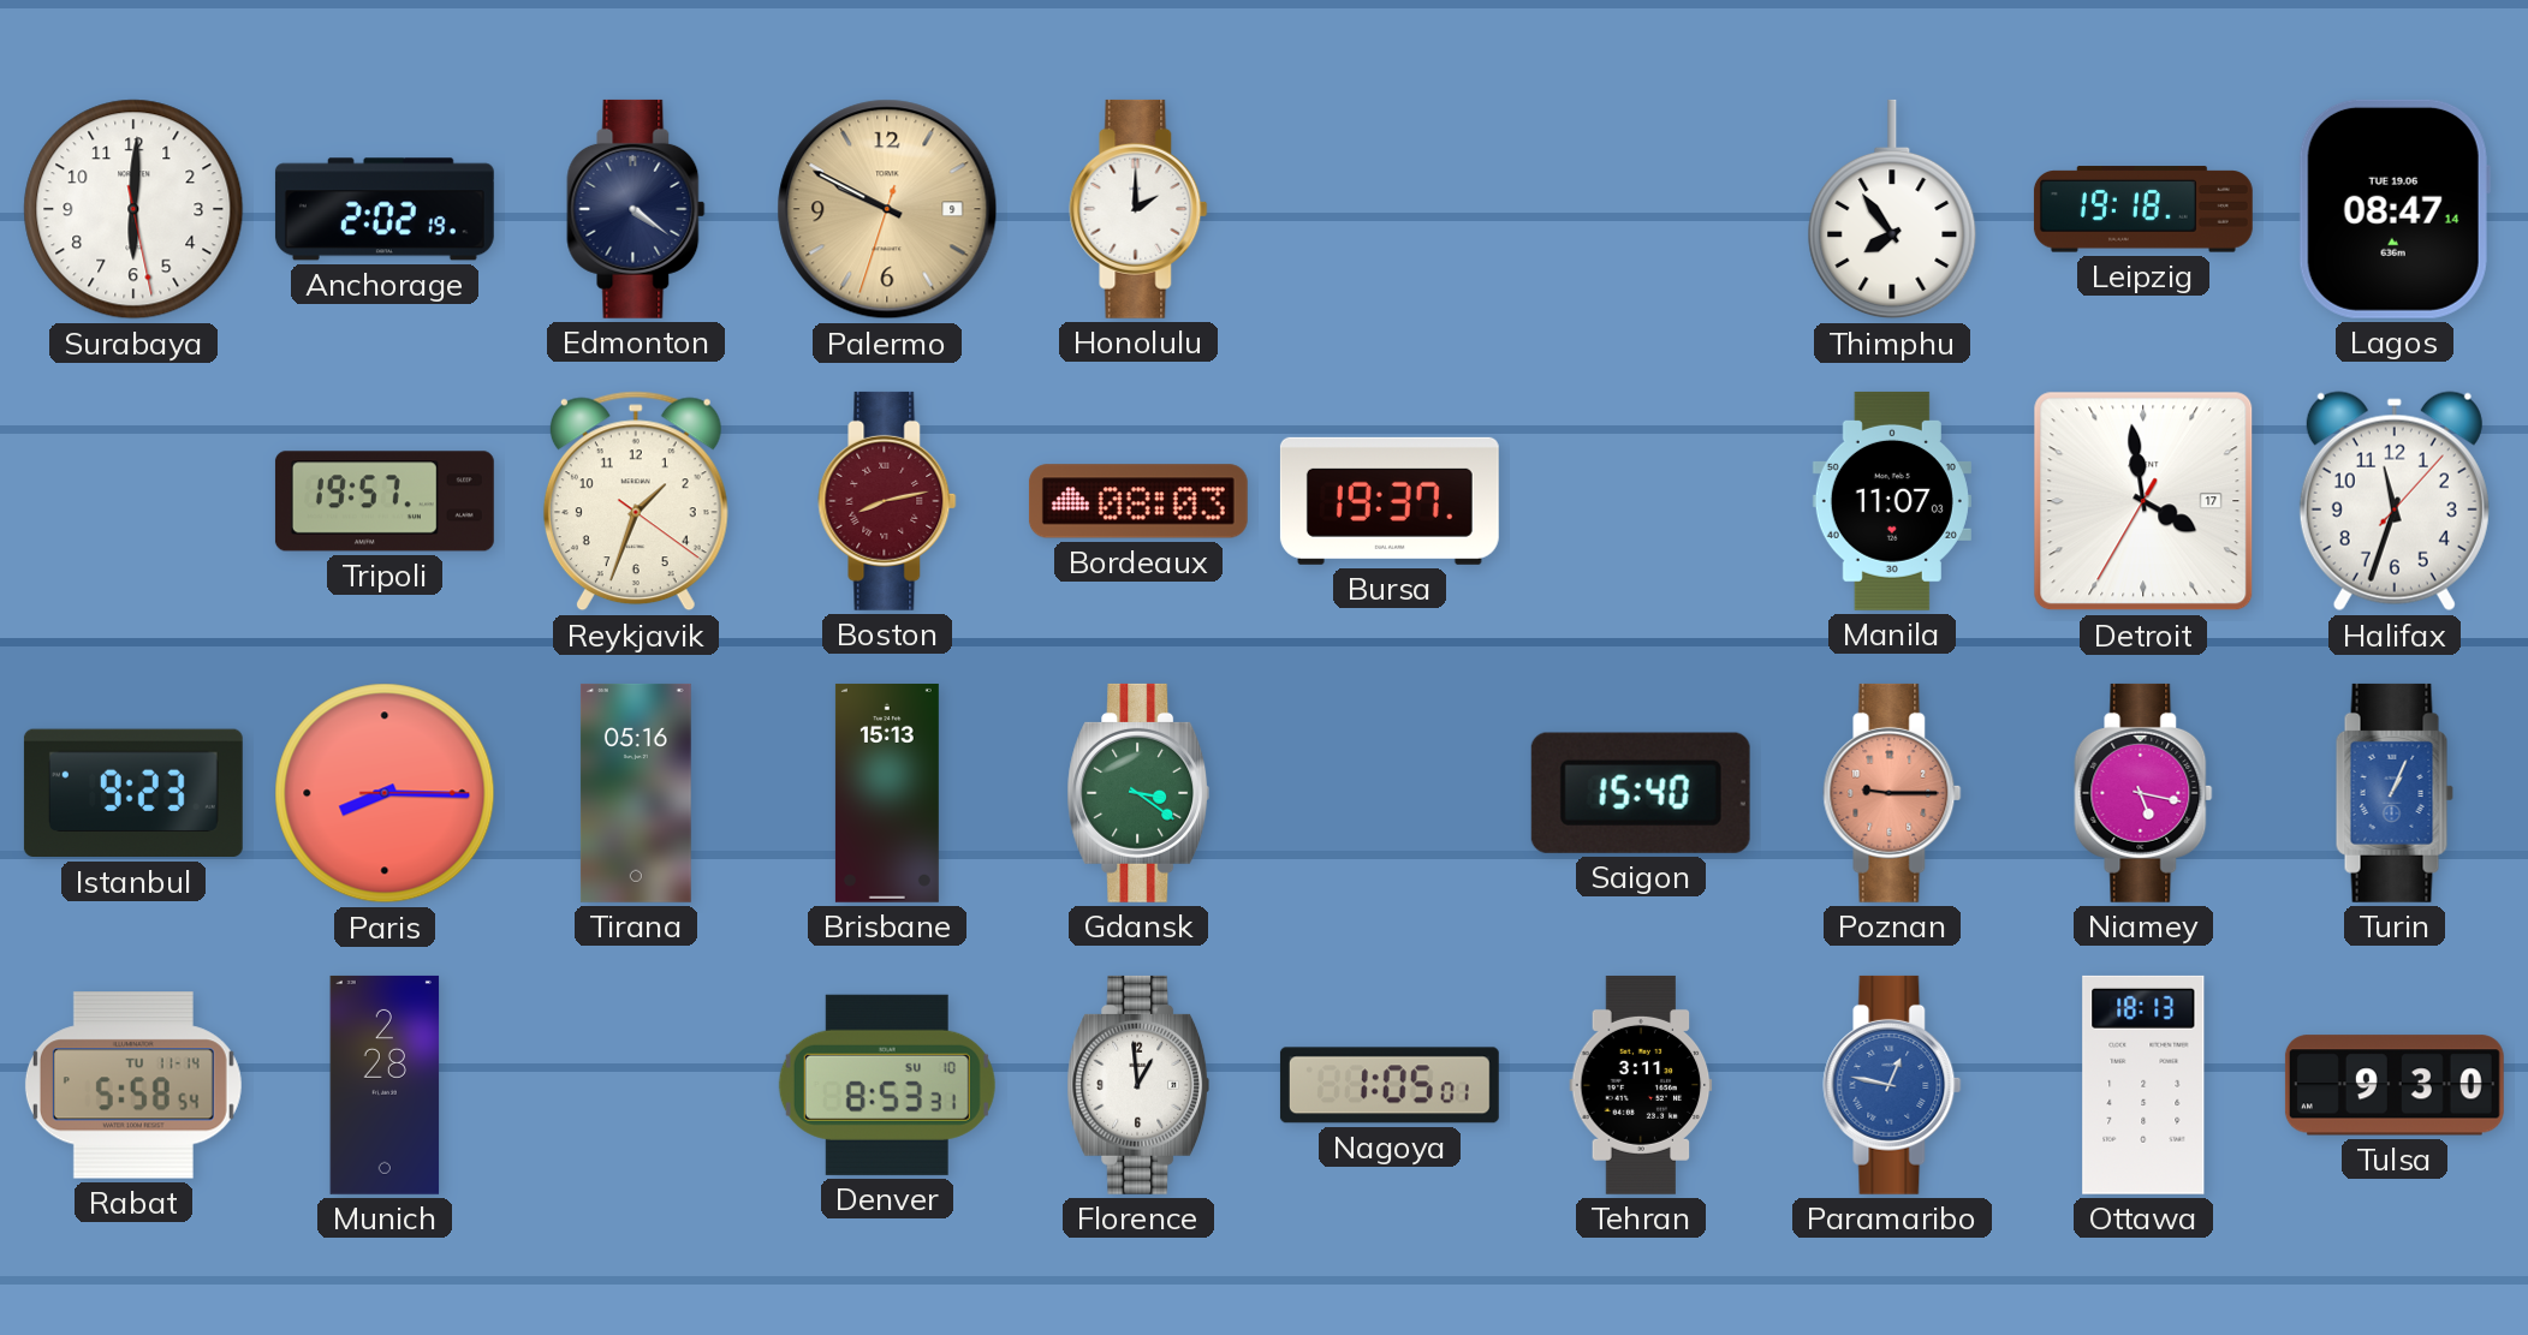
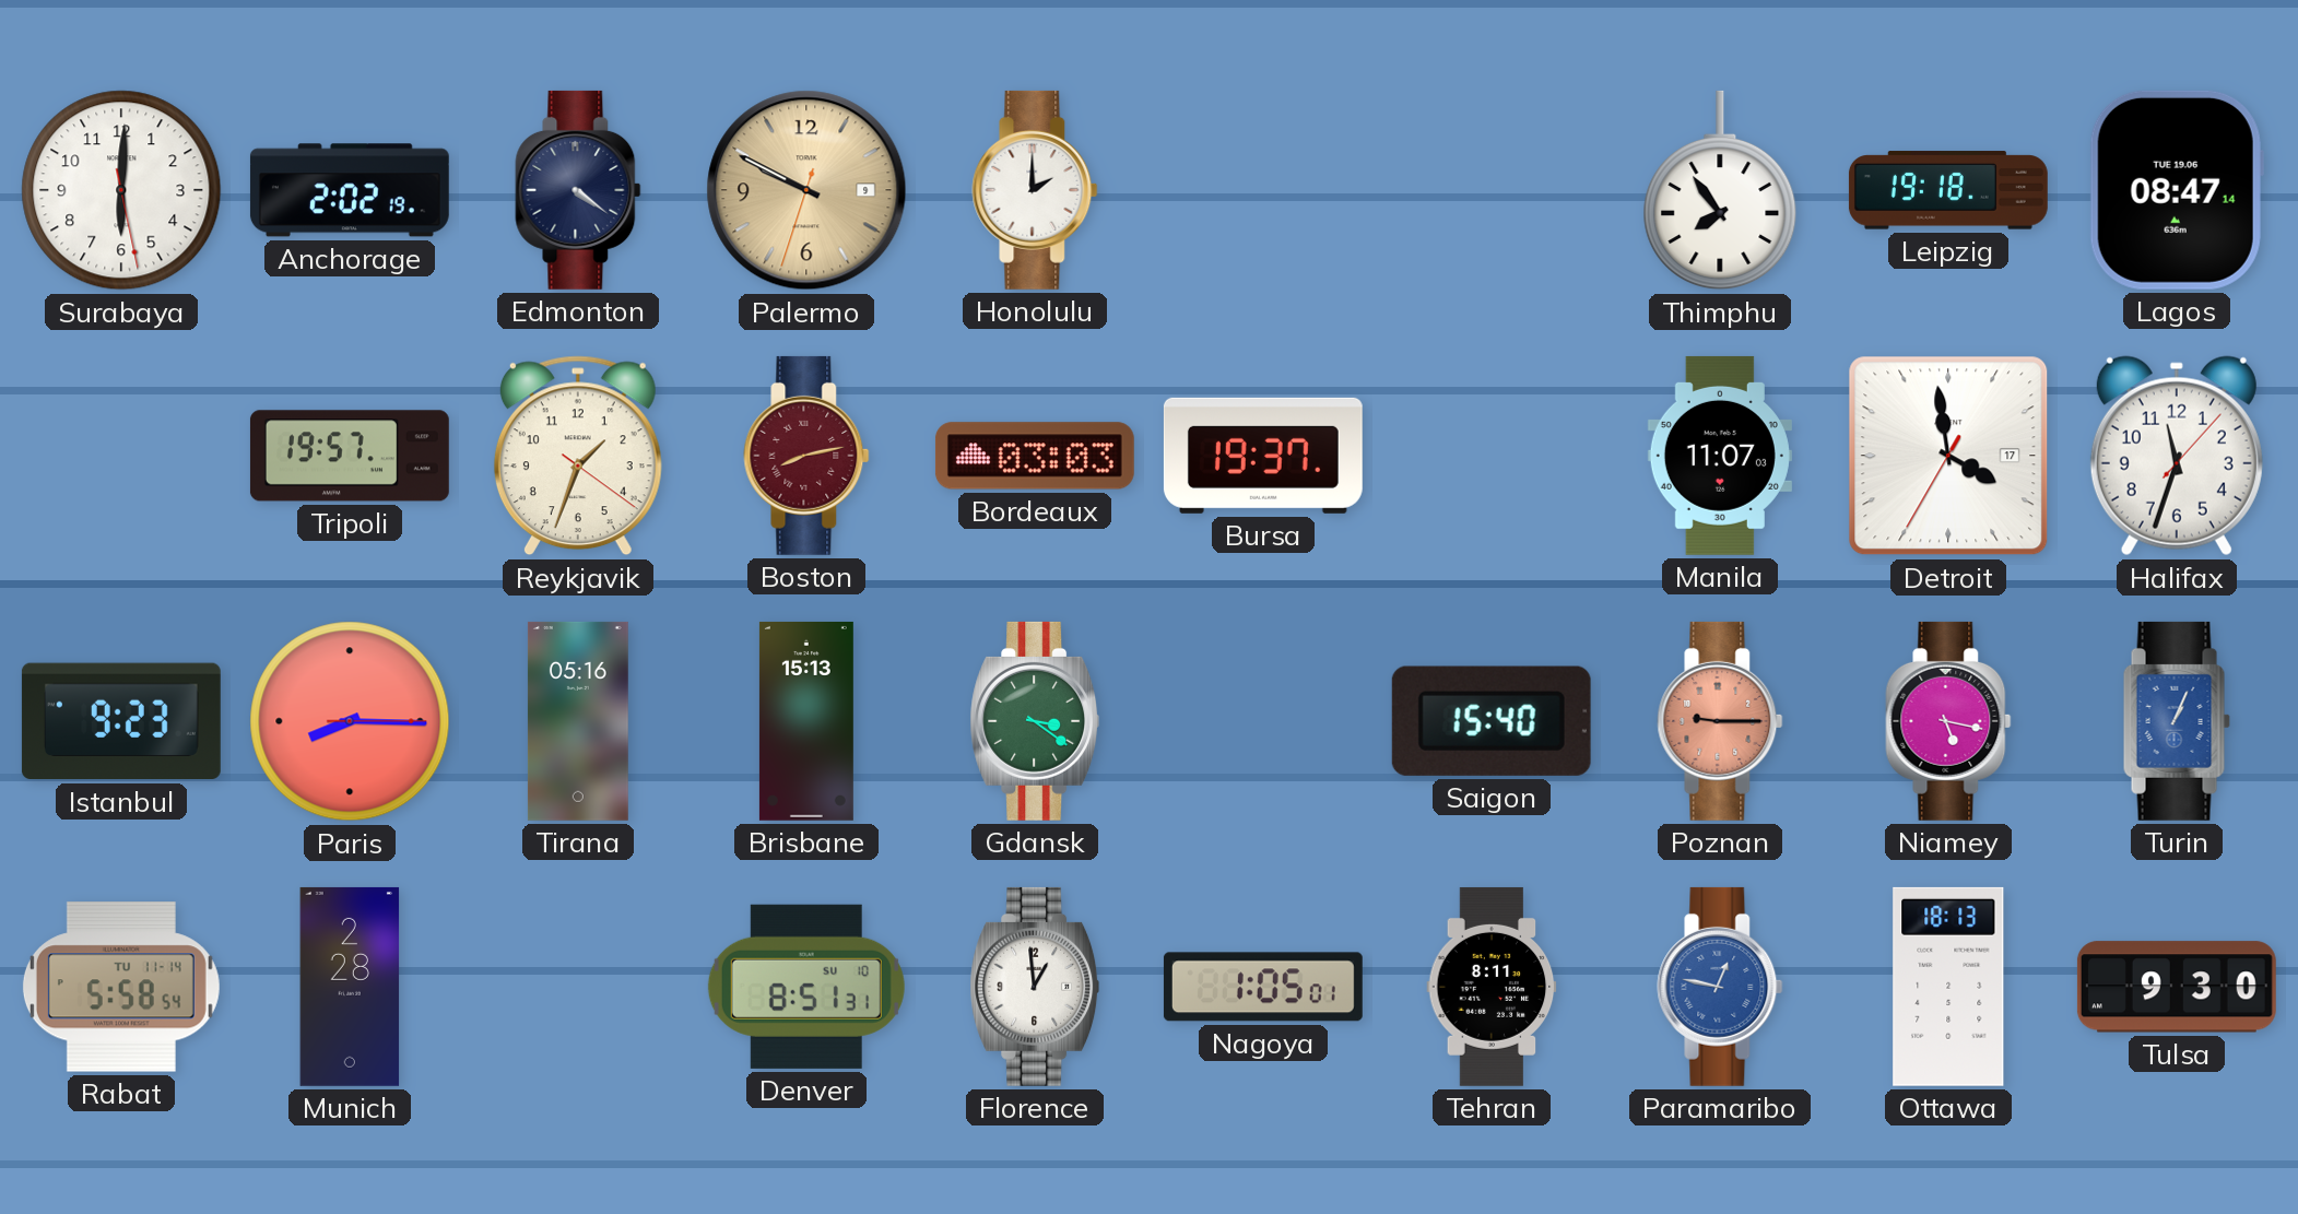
Bordeaux: 08:03 -> 03:03
Denver: 8:53 -> 8:51
Tehran: 3:11 -> 8:11
